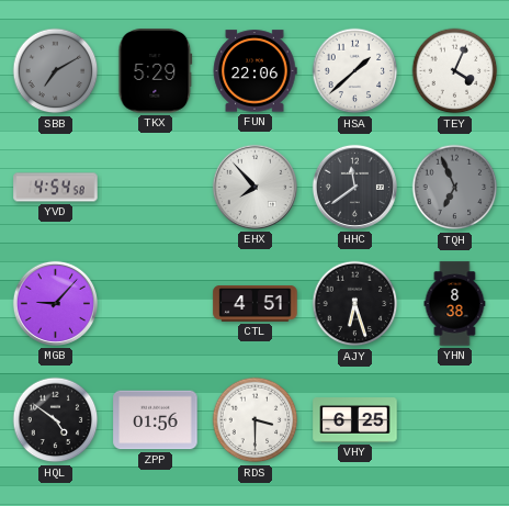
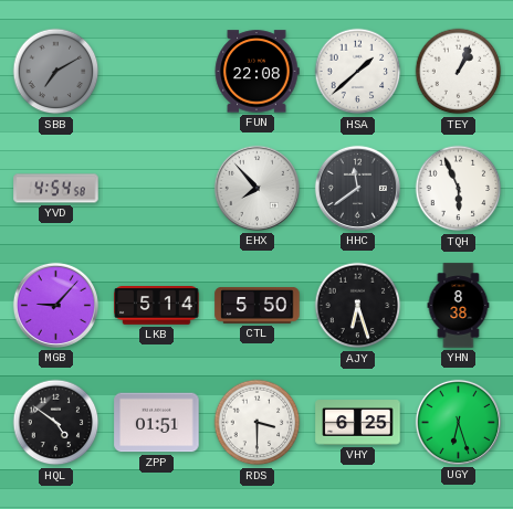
TKX: 5:29 -> none
FUN: 22:06 -> 22:08
TEY: 4:04 -> 1:04
TQH: 6:56 -> 5:56
TQH dial: grey -> white
LKB: none -> 5:14
CTL: 4:51 -> 5:50
ZPP: 01:56 -> 01:51
UGY: none -> 6:27
